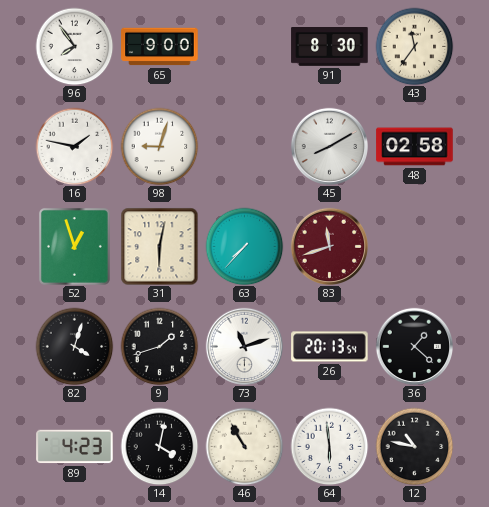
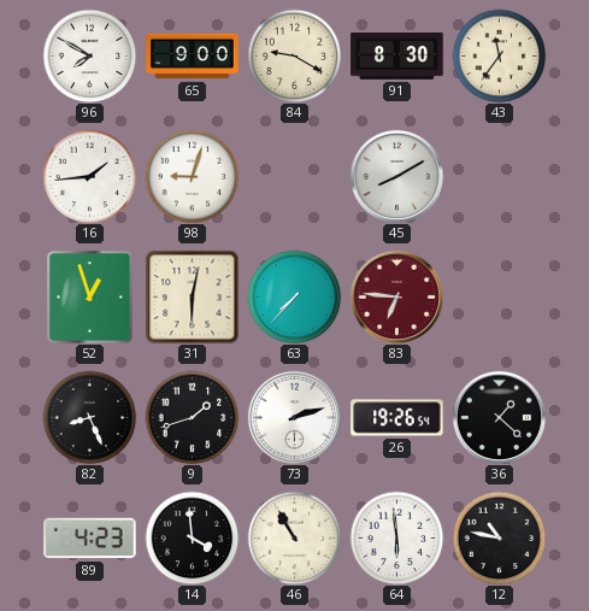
96: 7:54 -> 7:50
84: none -> 9:20
16: 1:47 -> 1:44
48: 02:58 -> none
83: 11:42 -> 6:46
82: 4:03 -> 8:26
73: 11:12 -> 2:12
26: 20:13 -> 19:26
14: 4:02 -> 3:59
